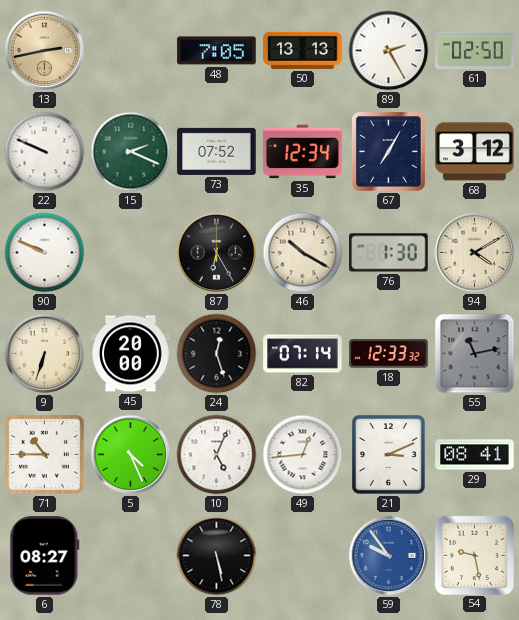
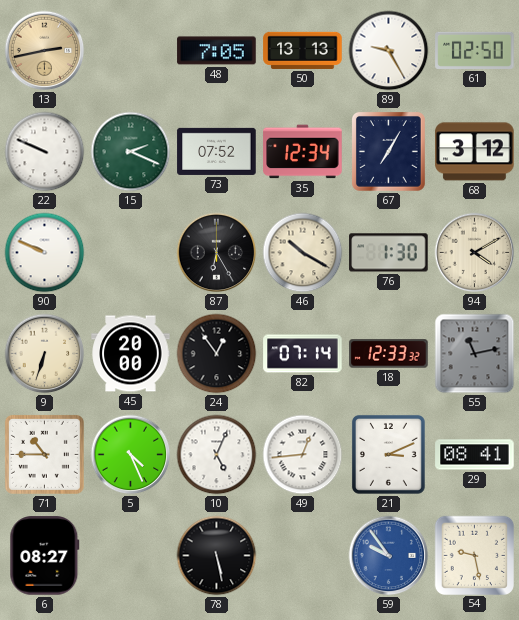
89: 2:25 -> 9:25
24: 12:27 -> 12:54
